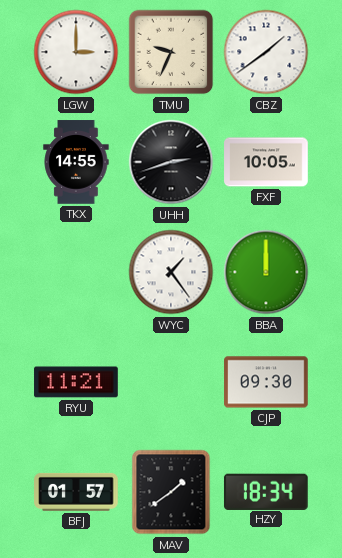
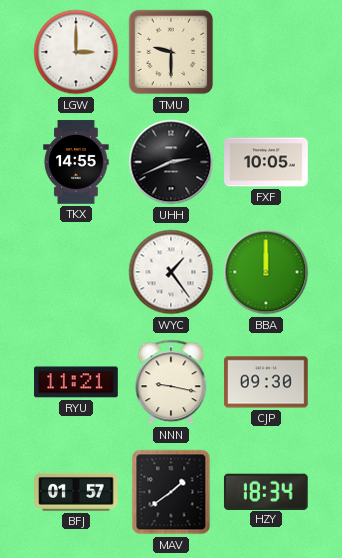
TMU: 9:34 -> 9:30
CBZ: 1:39 -> none
UHH: 2:42 -> 2:41
NNN: none -> 9:17
